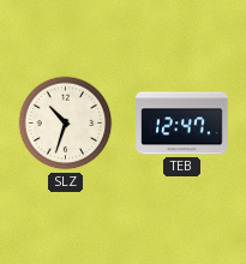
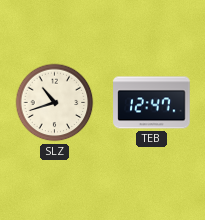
SLZ: 10:33 -> 10:42
